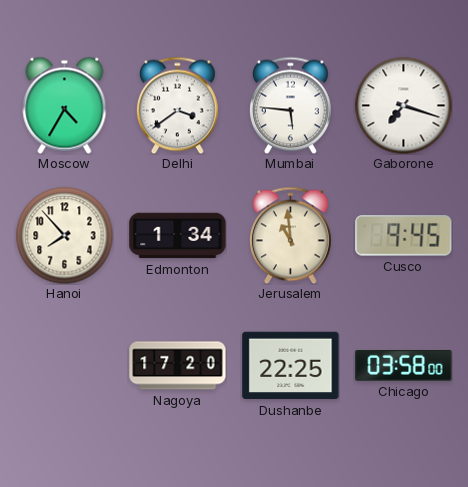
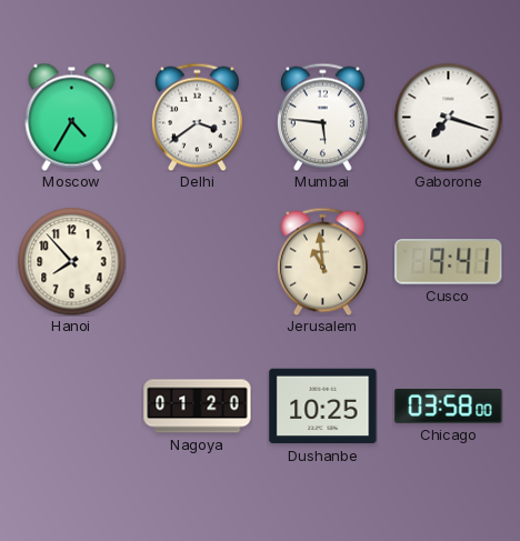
Edmonton: 1:34 -> none
Cusco: 9:45 -> 9:41
Nagoya: 17:20 -> 01:20
Dushanbe: 22:25 -> 10:25
